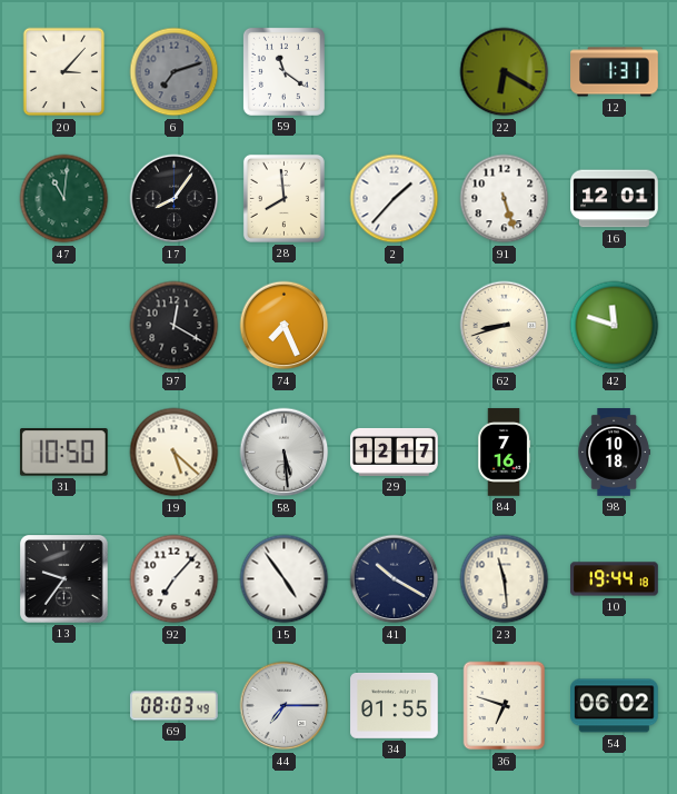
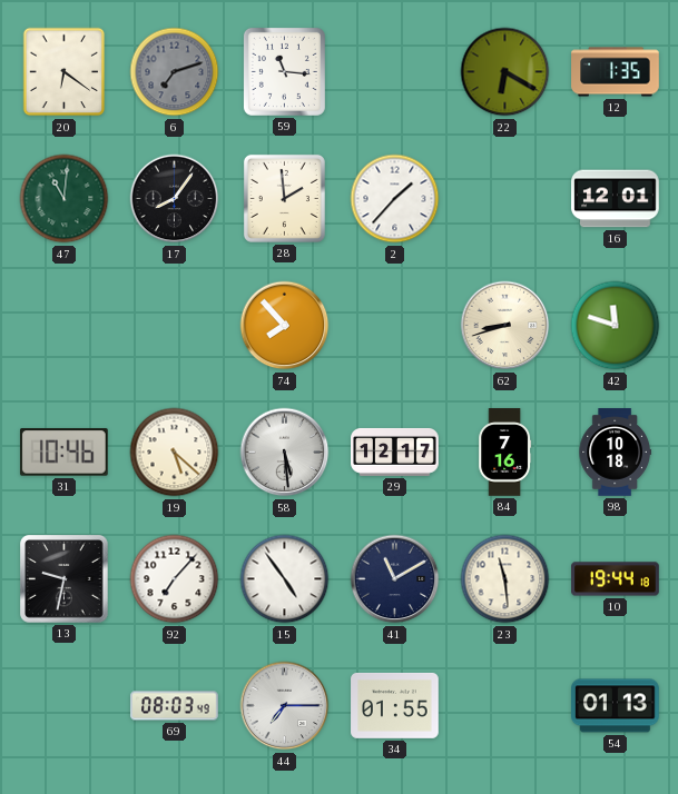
20: 3:07 -> 6:21
59: 11:21 -> 11:16
12: 1:31 -> 1:35
28: 7:59 -> 1:59
91: 5:27 -> none
97: 12:20 -> none
74: 7:26 -> 7:53
31: 10:50 -> 10:46
13: 9:36 -> 9:32
41: 10:20 -> 11:10
36: 6:48 -> none
54: 06:02 -> 01:13
